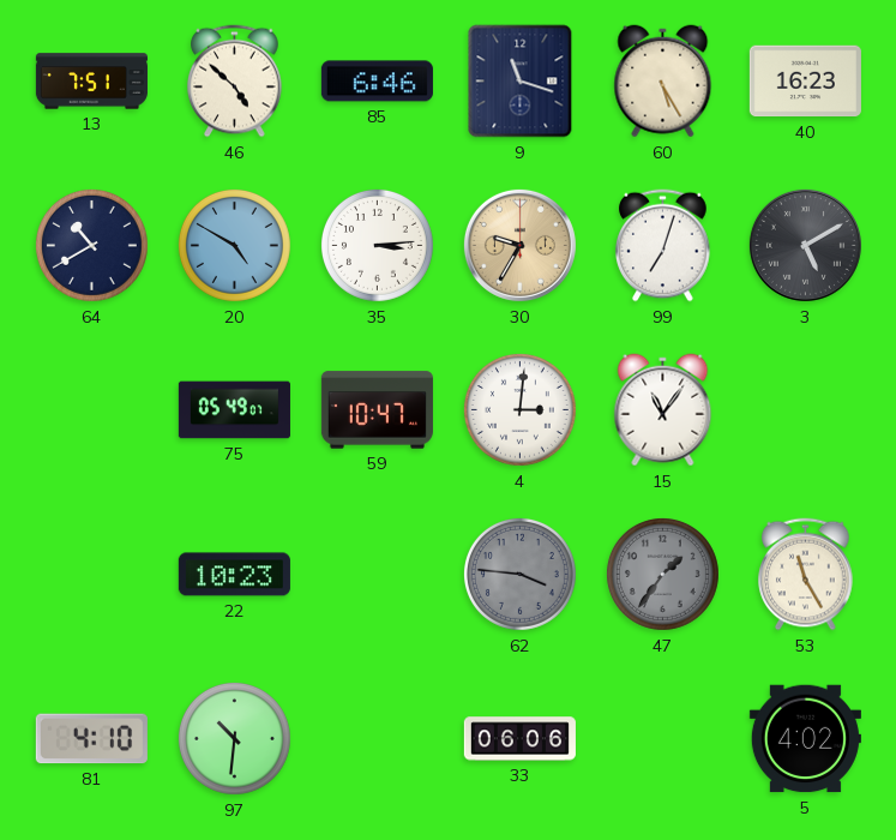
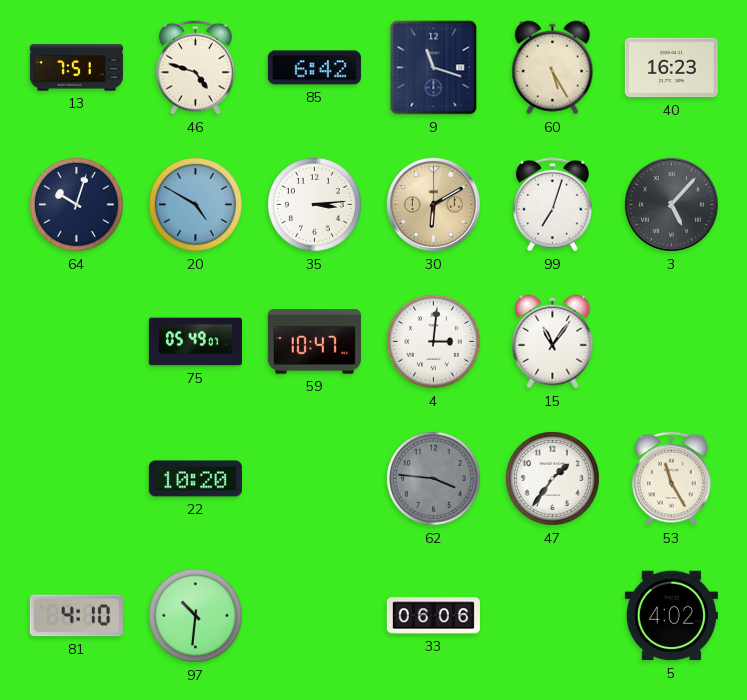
46: 4:52 -> 4:48
85: 6:46 -> 6:42
64: 10:40 -> 10:03
30: 9:35 -> 6:10
3: 5:10 -> 5:07
22: 10:23 -> 10:20
47 dial: grey -> white
